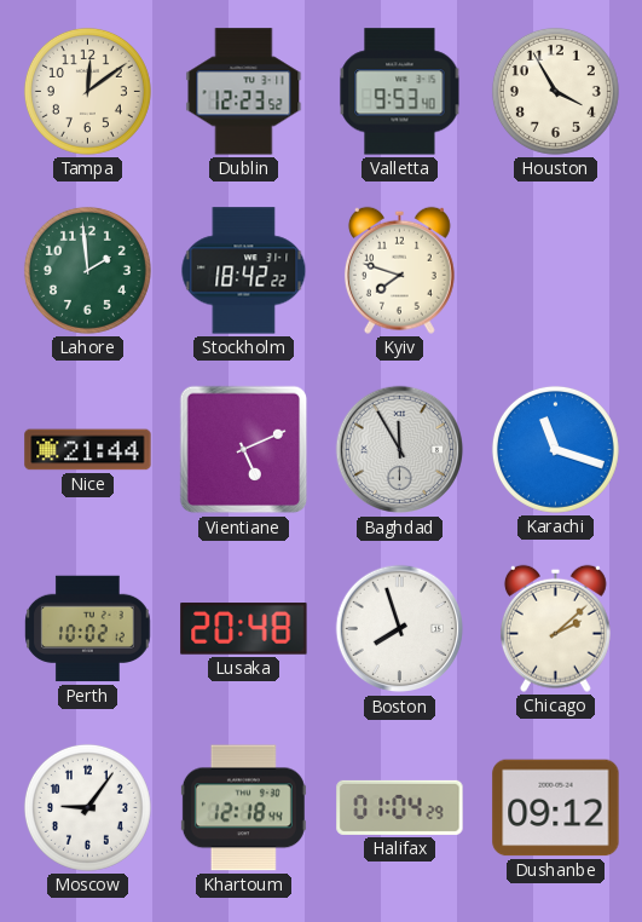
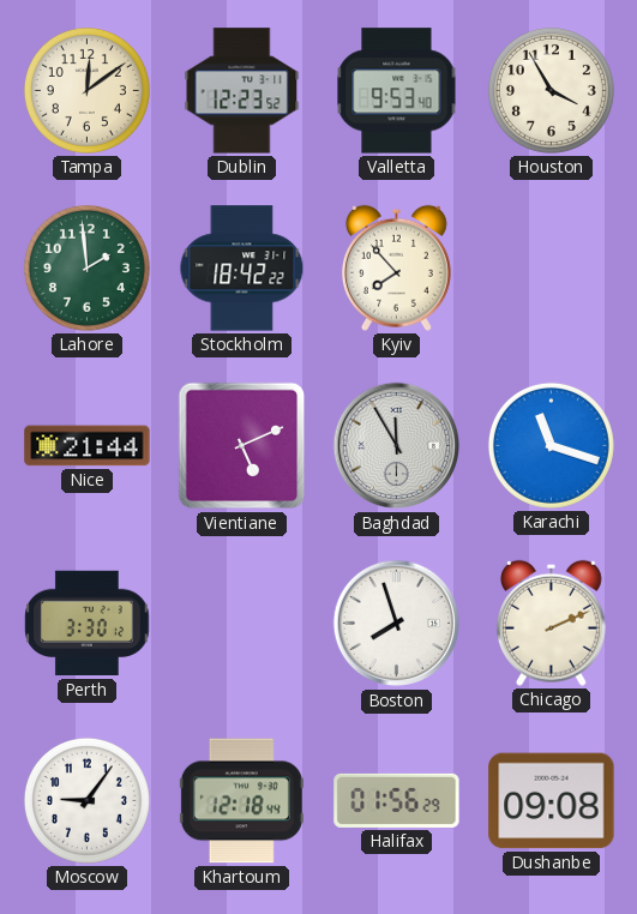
Kyiv: 7:48 -> 7:53
Perth: 10:02 -> 3:30
Lusaka: 20:48 -> none
Chicago: 2:08 -> 2:11
Halifax: 01:04 -> 01:56
Dushanbe: 09:12 -> 09:08
